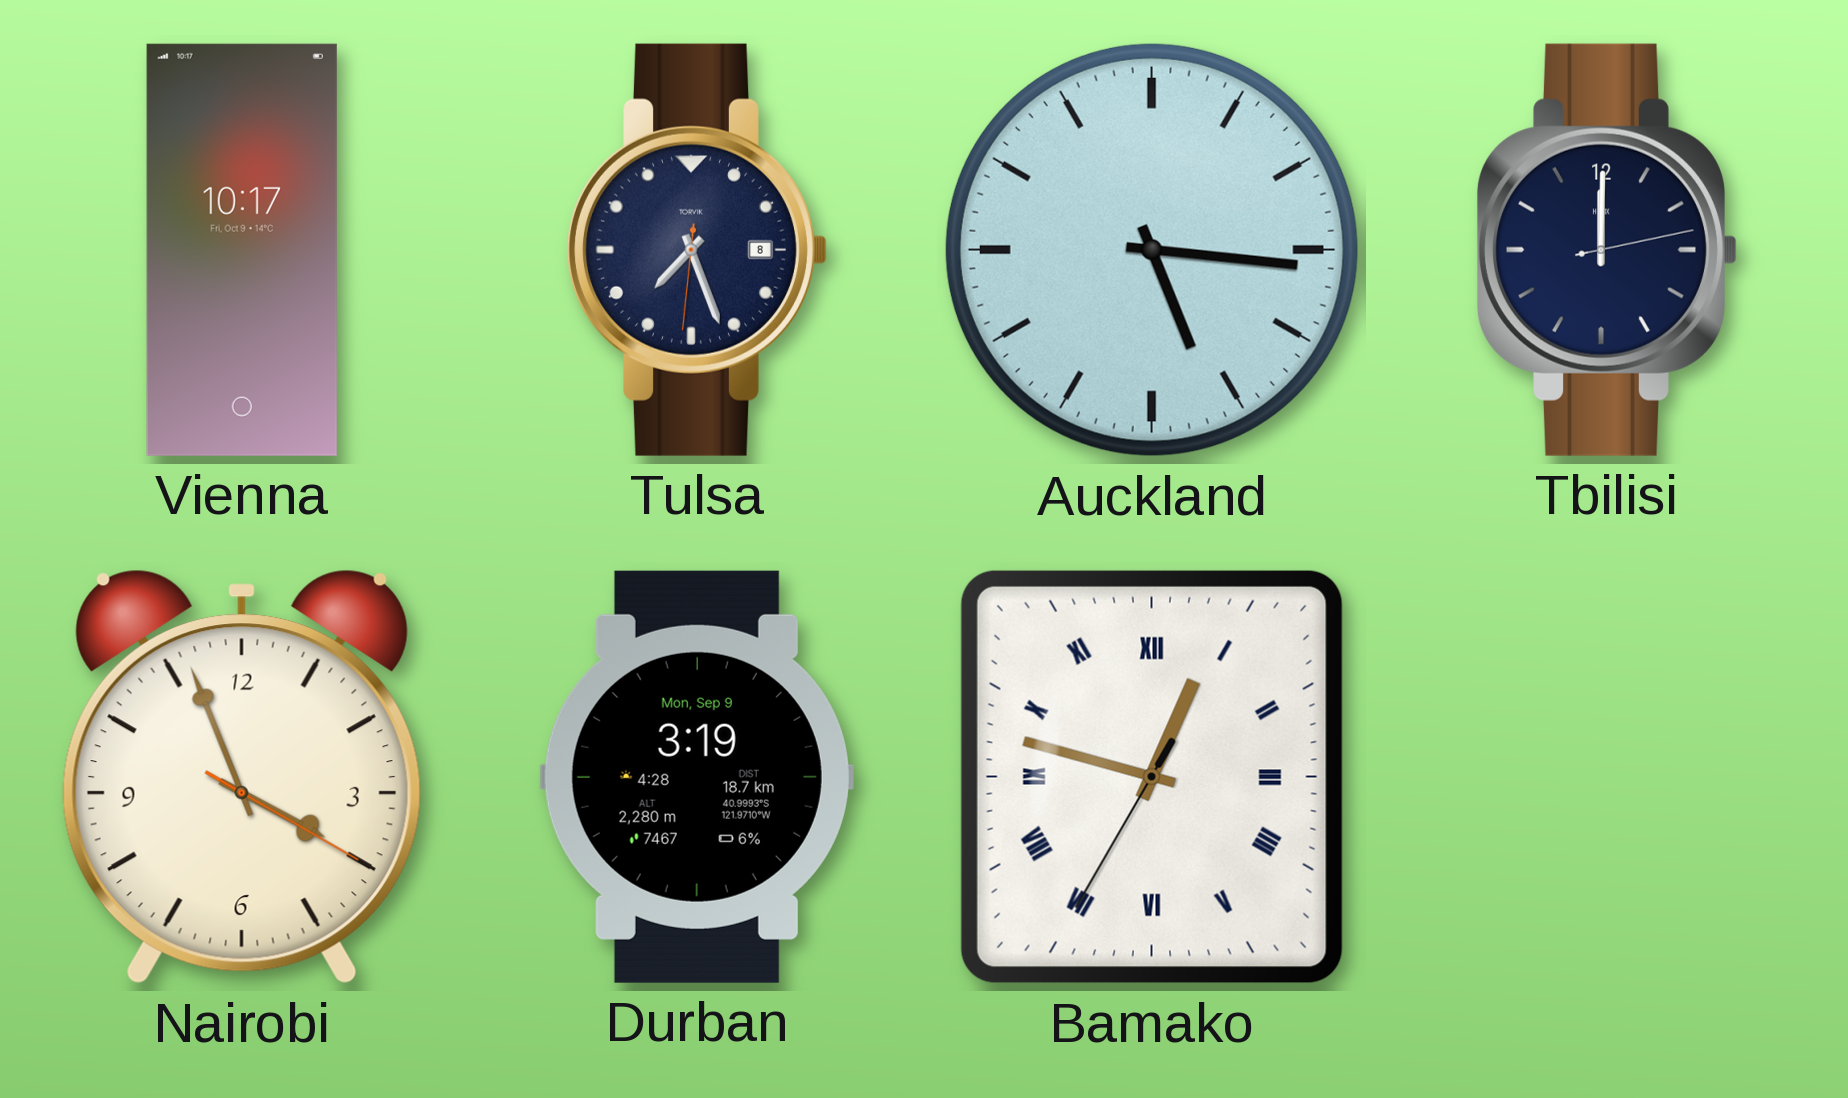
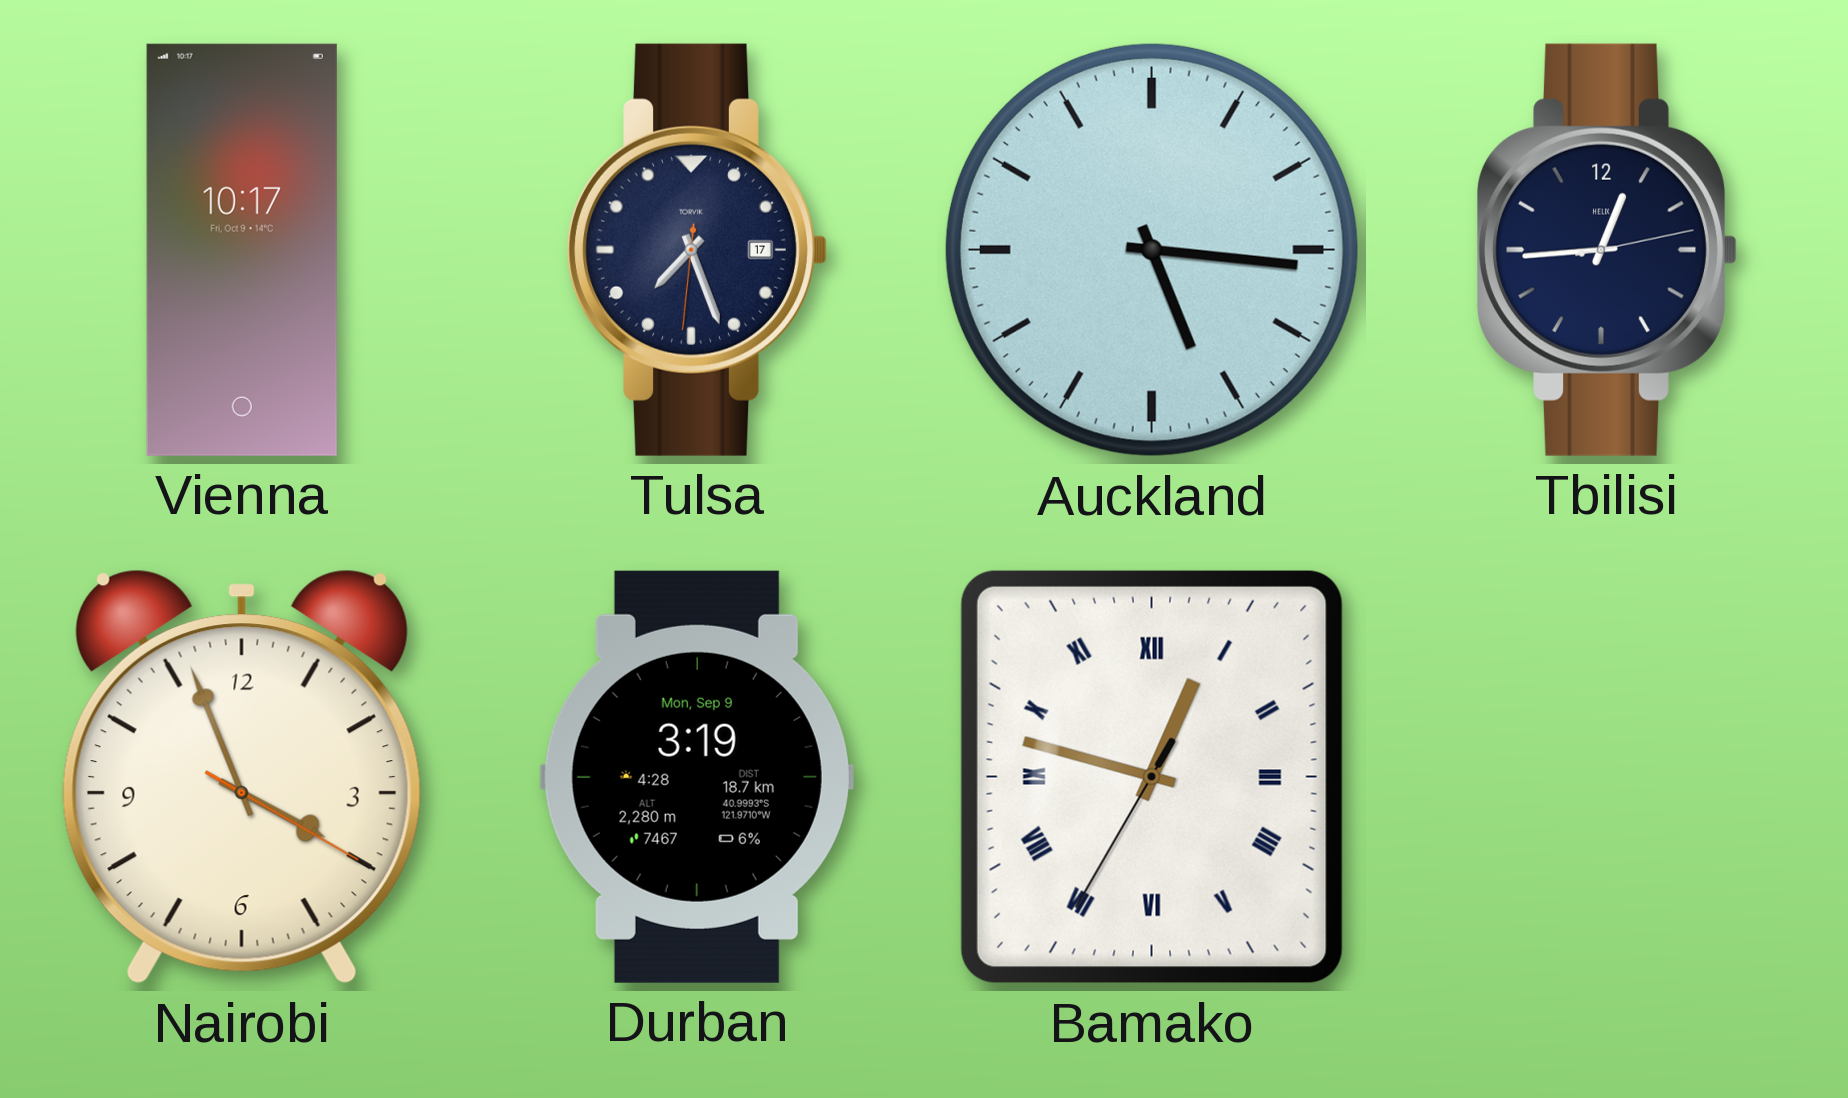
Tulsa date: 8 -> 17
Tbilisi: 12:00 -> 12:44
